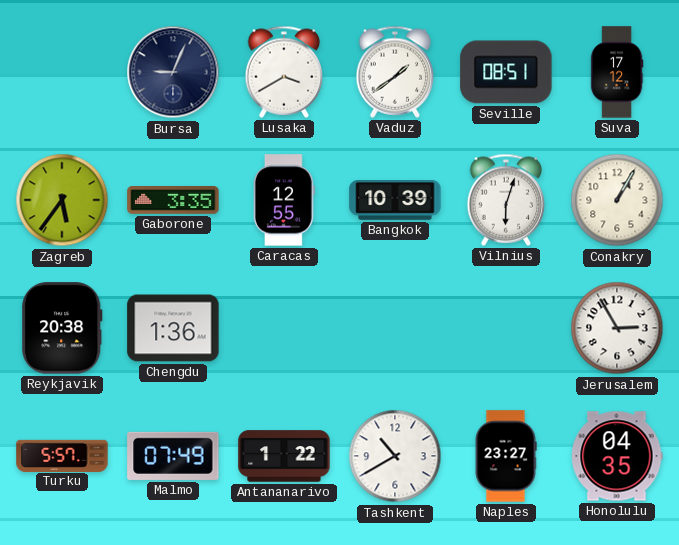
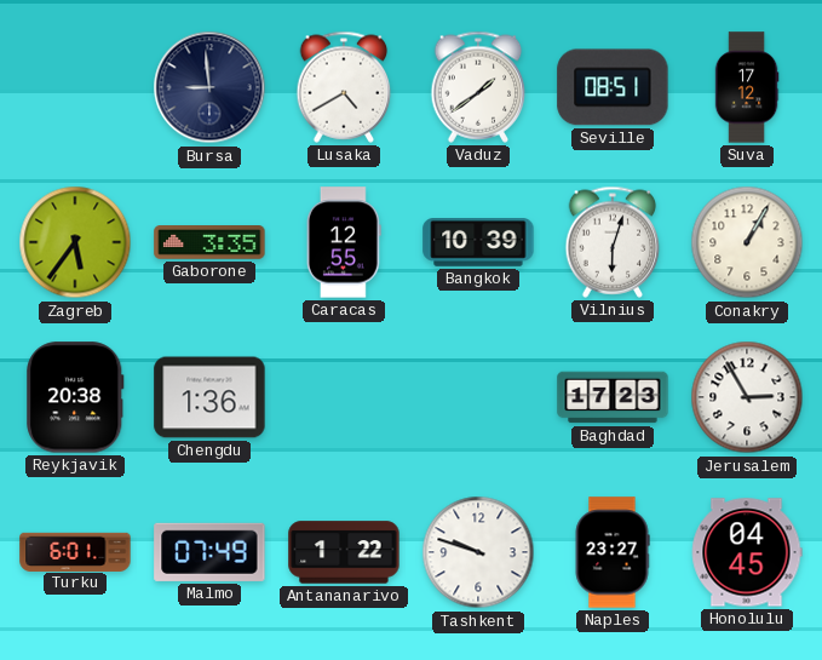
Bursa: 9:04 -> 8:59
Lusaka: 3:40 -> 4:40
Baghdad: none -> 17:23
Turku: 5:57 -> 6:01
Tashkent: 10:40 -> 9:48
Honolulu: 04:35 -> 04:45
